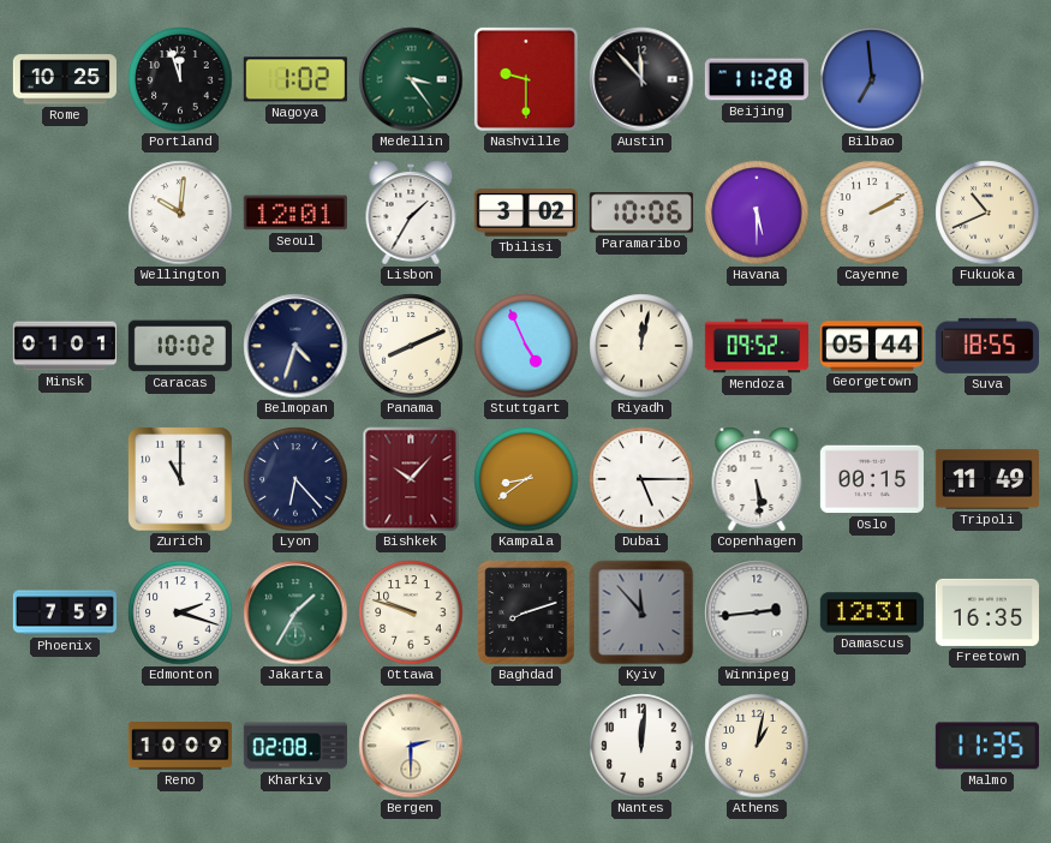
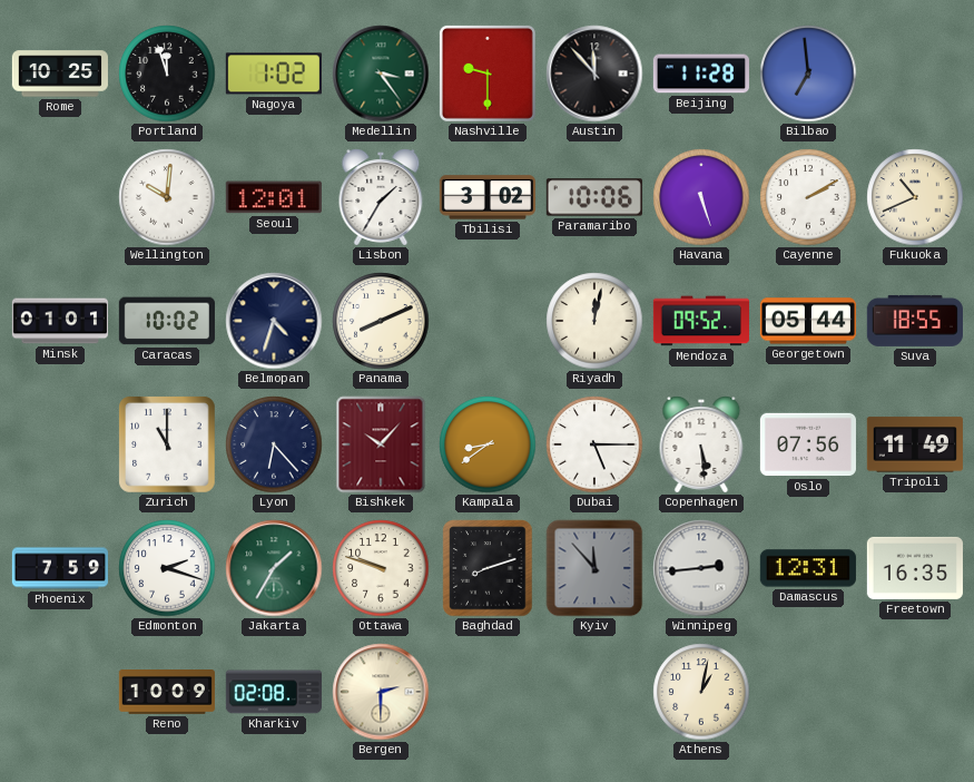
Havana: 5:30 -> 5:27
Stuttgart: 4:56 -> none
Oslo: 00:15 -> 07:56
Nantes: 12:01 -> none
Malmo: 11:35 -> none
